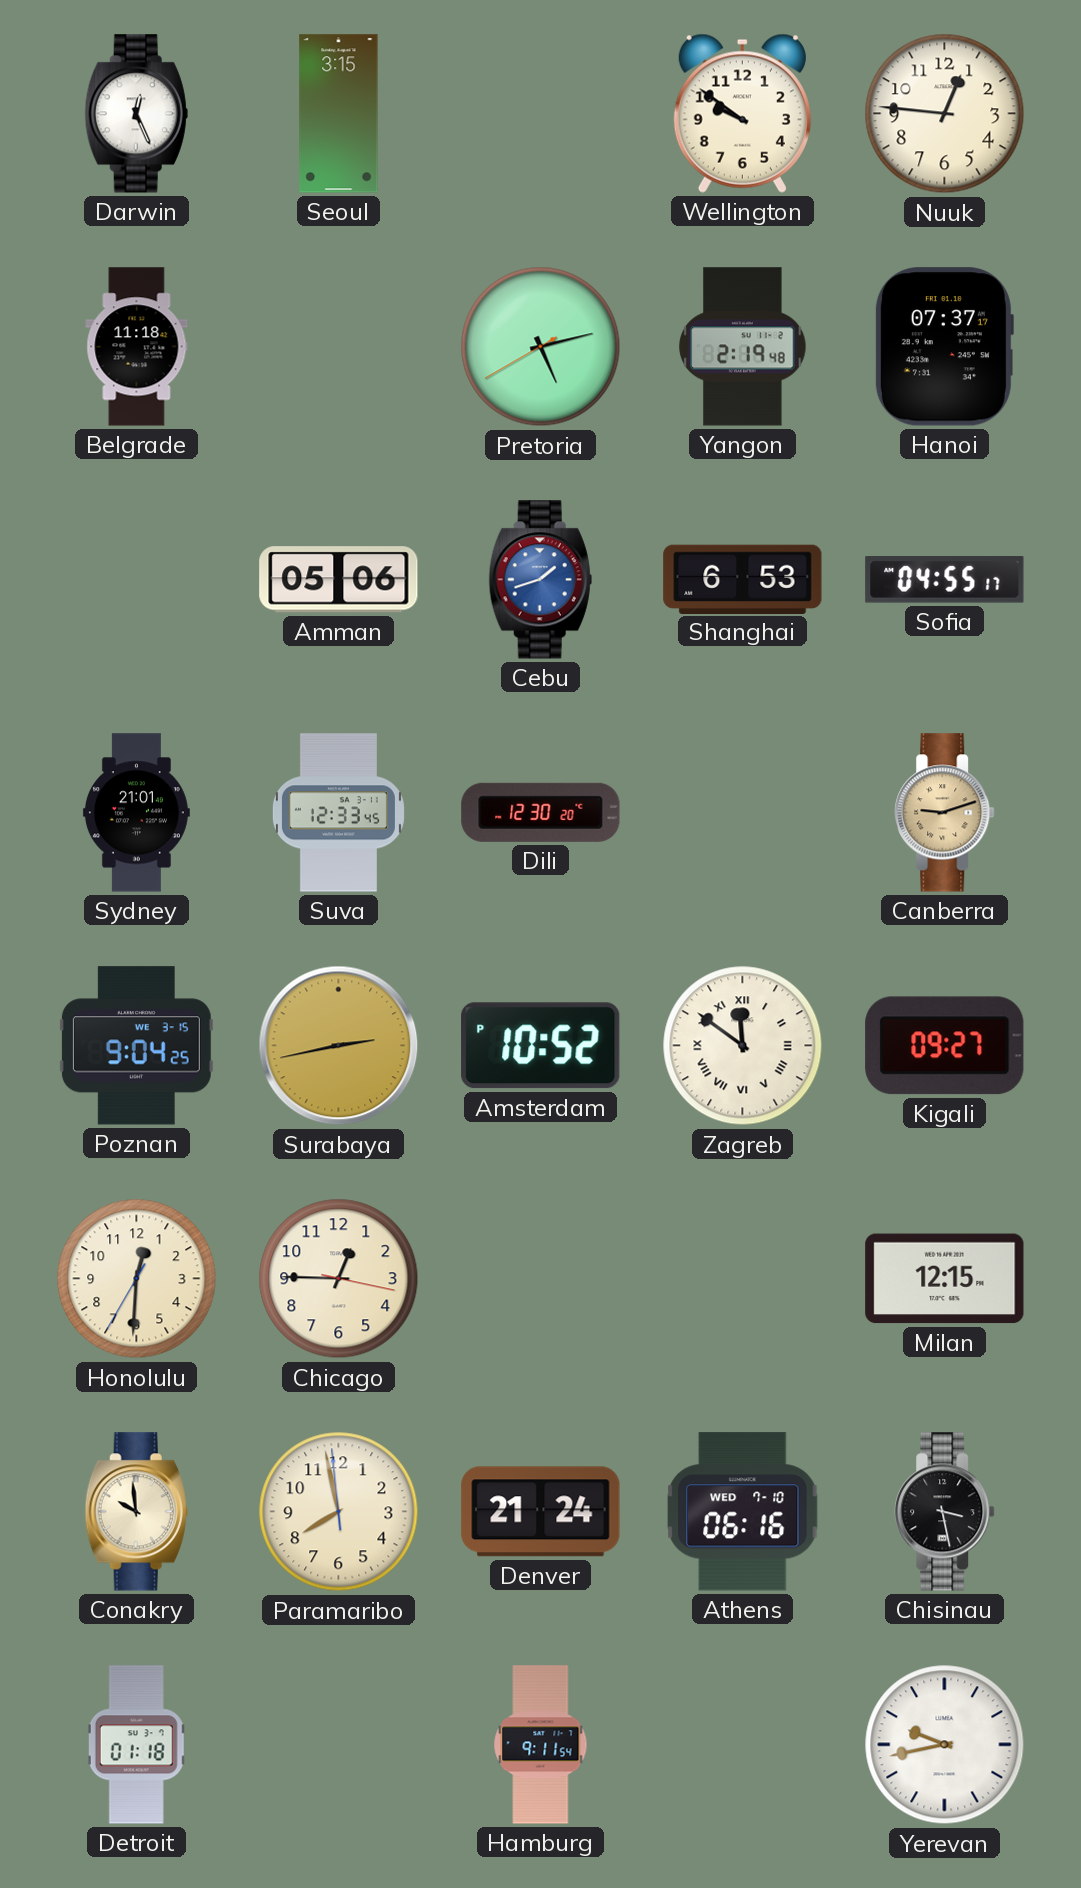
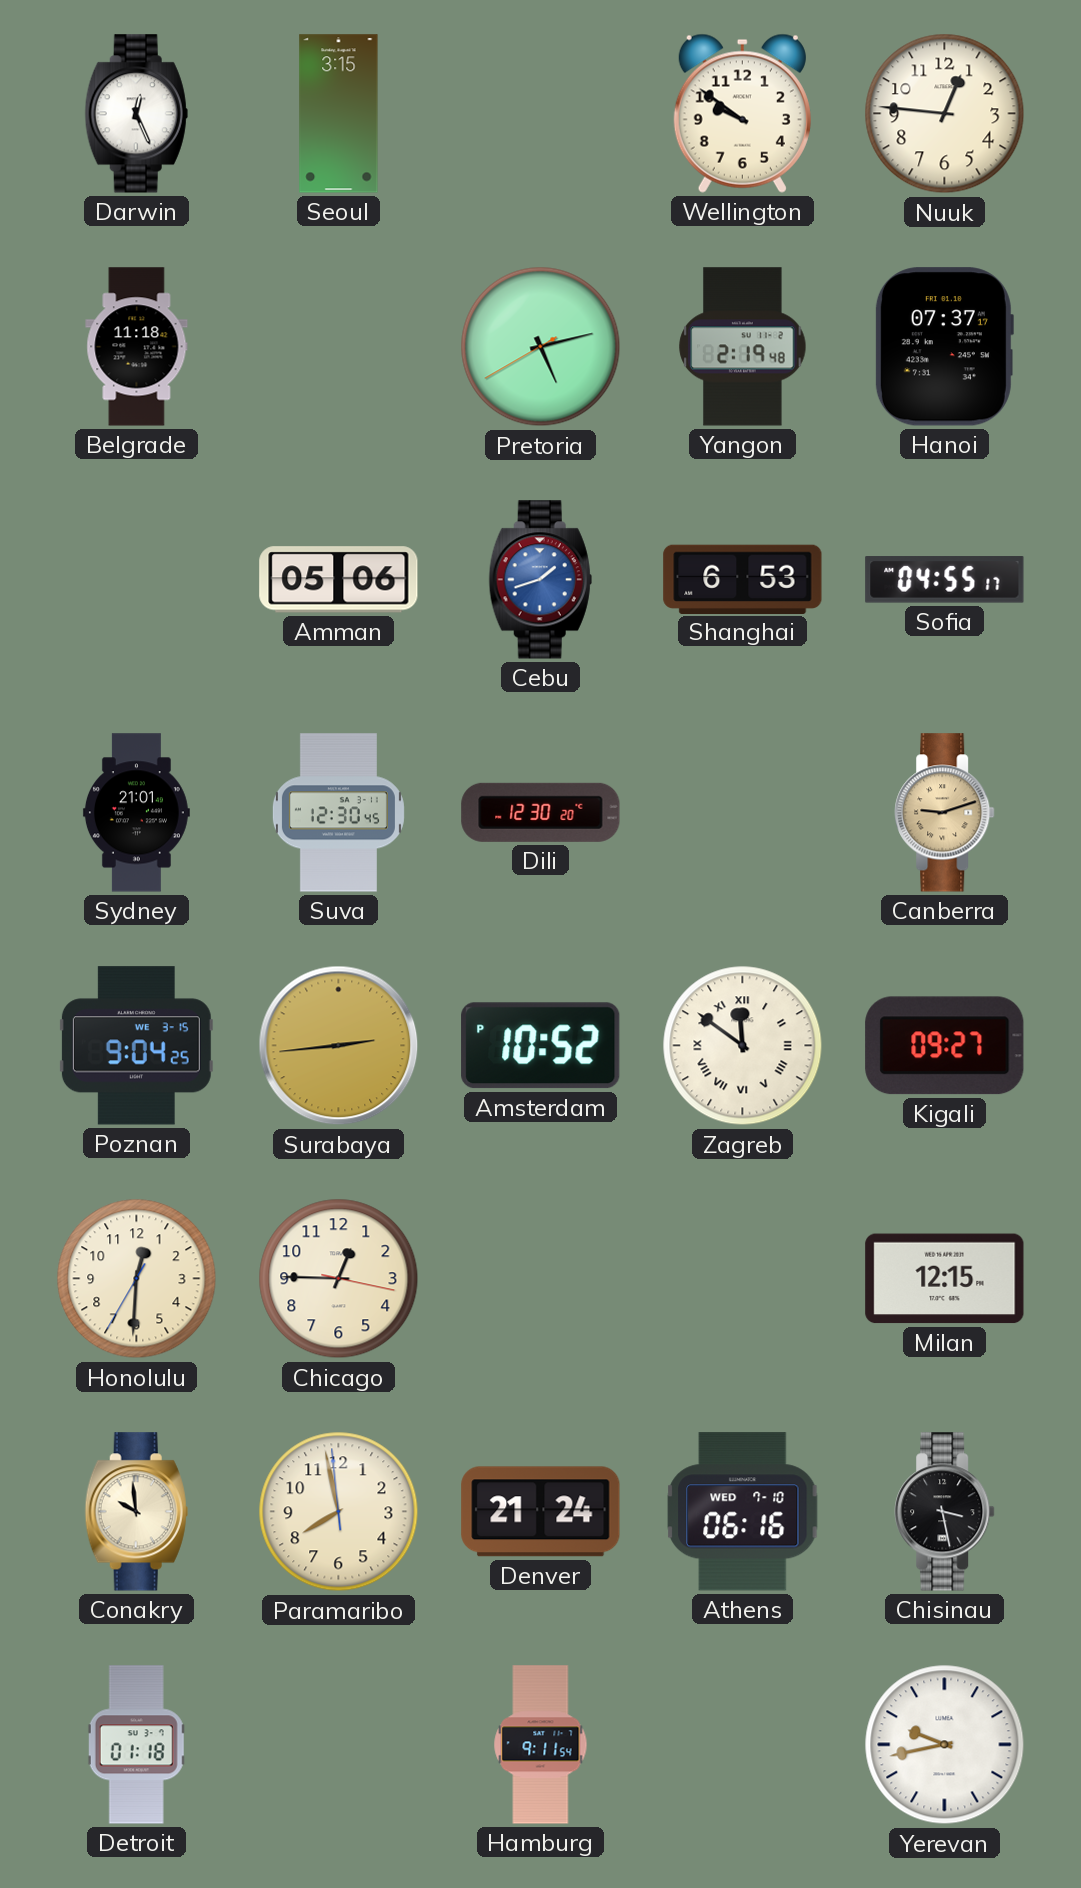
Suva: 12:33 -> 12:30
Surabaya: 2:43 -> 2:44
